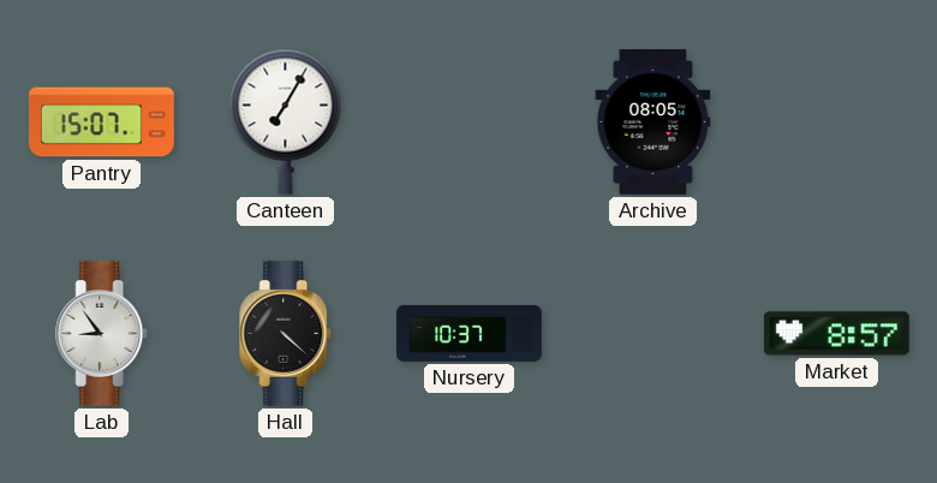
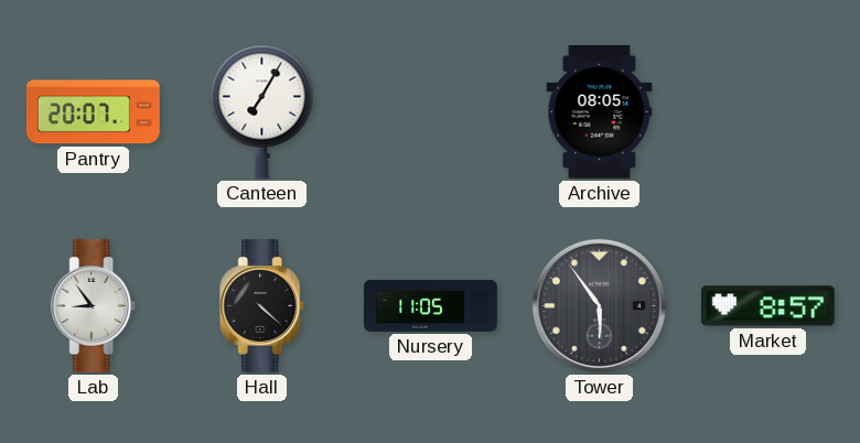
Pantry: 15:07 -> 20:07
Nursery: 10:37 -> 11:05
Tower: none -> 5:54
